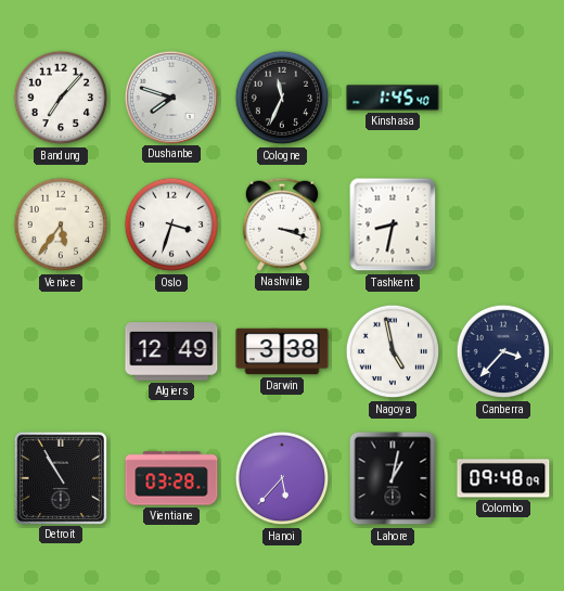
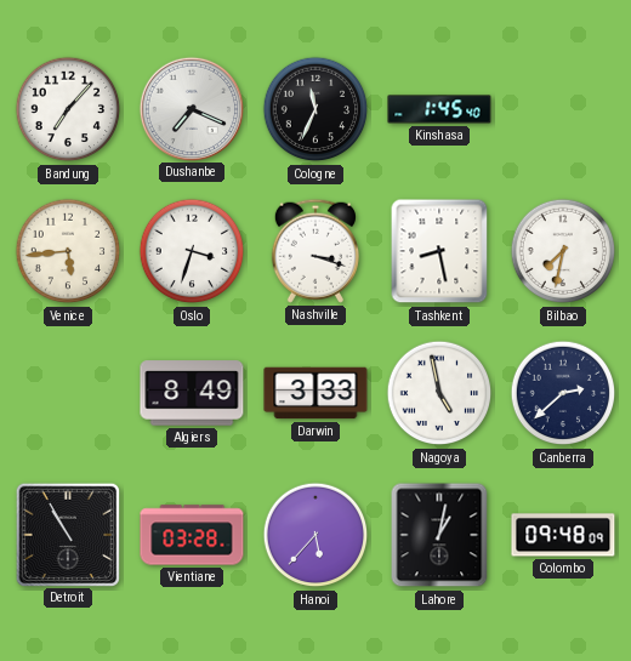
Dushanbe: 7:48 -> 7:19
Venice: 5:36 -> 5:44
Tashkent: 8:32 -> 8:28
Bilbao: none -> 7:32
Algiers: 12:49 -> 8:49
Darwin: 3:38 -> 3:33
Canberra: 3:37 -> 2:38
